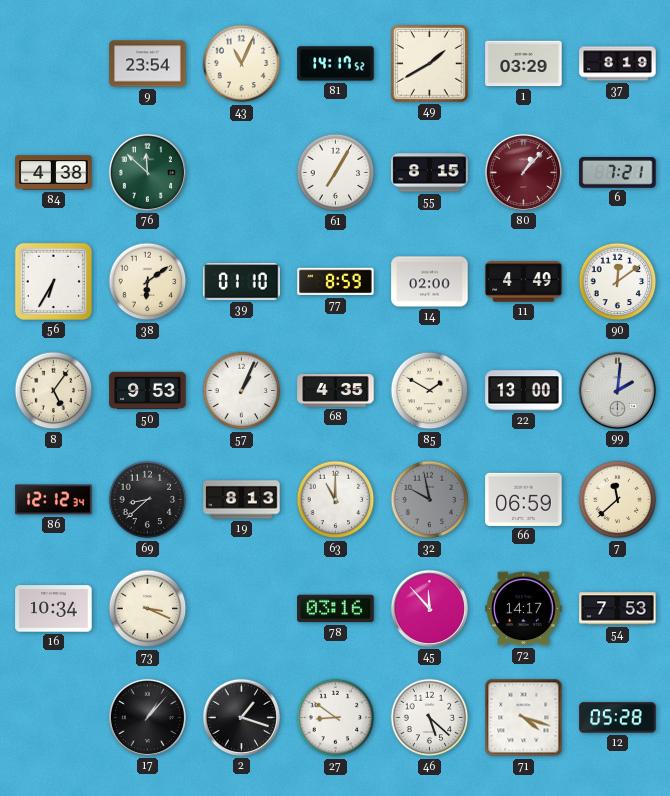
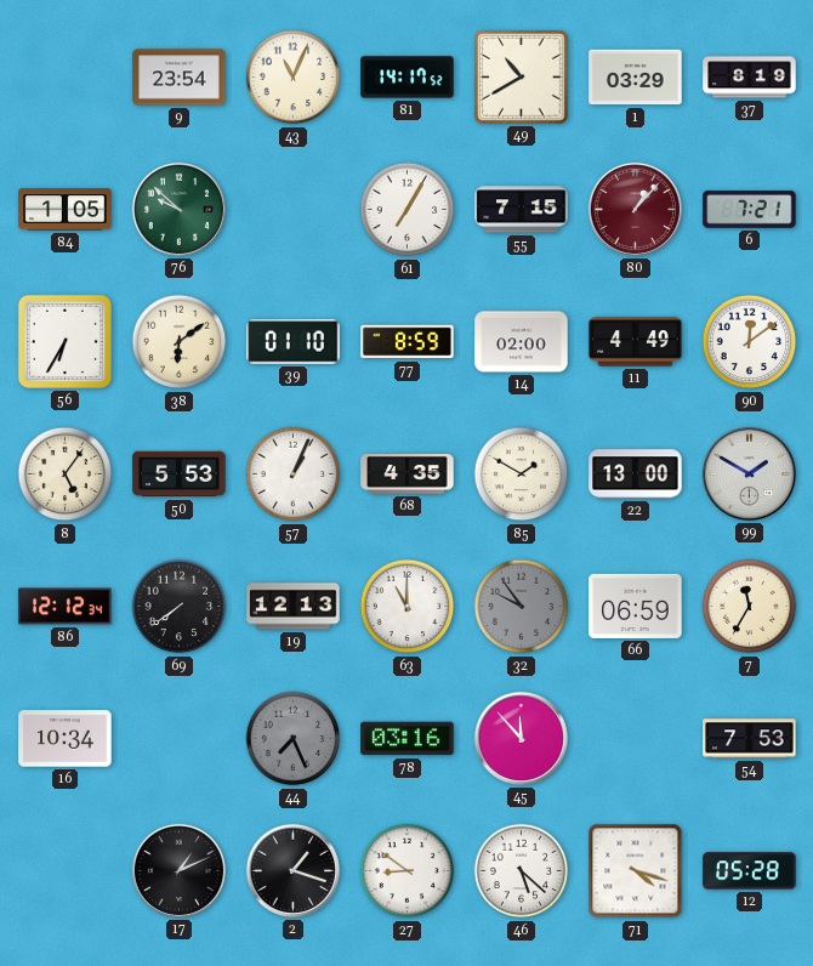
49: 1:40 -> 10:40
84: 4:38 -> 1:05
76: 11:52 -> 9:52
55: 8:15 -> 7:15
50: 9:53 -> 5:53
99: 2:01 -> 1:50
69: 8:38 -> 7:39
19: 8:13 -> 12:13
32: 9:58 -> 9:54
7: 11:38 -> 11:35
73: 3:19 -> none
44: none -> 7:26
72: 14:17 -> none
17: 1:07 -> 1:11
